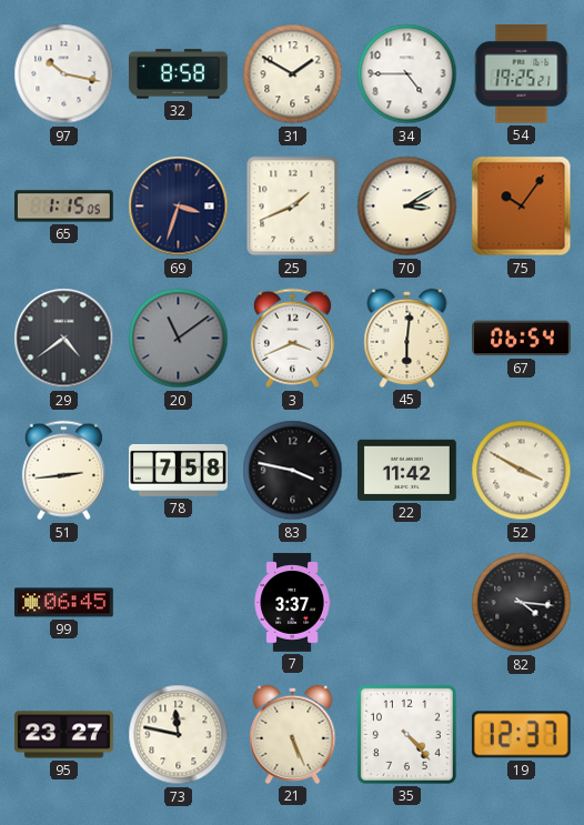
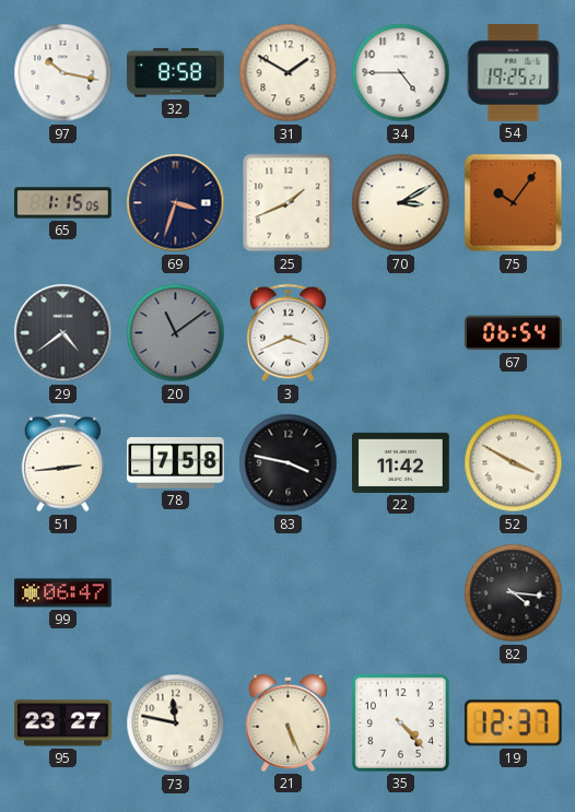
45: 6:01 -> none
99: 06:45 -> 06:47
7: 3:37 -> none
